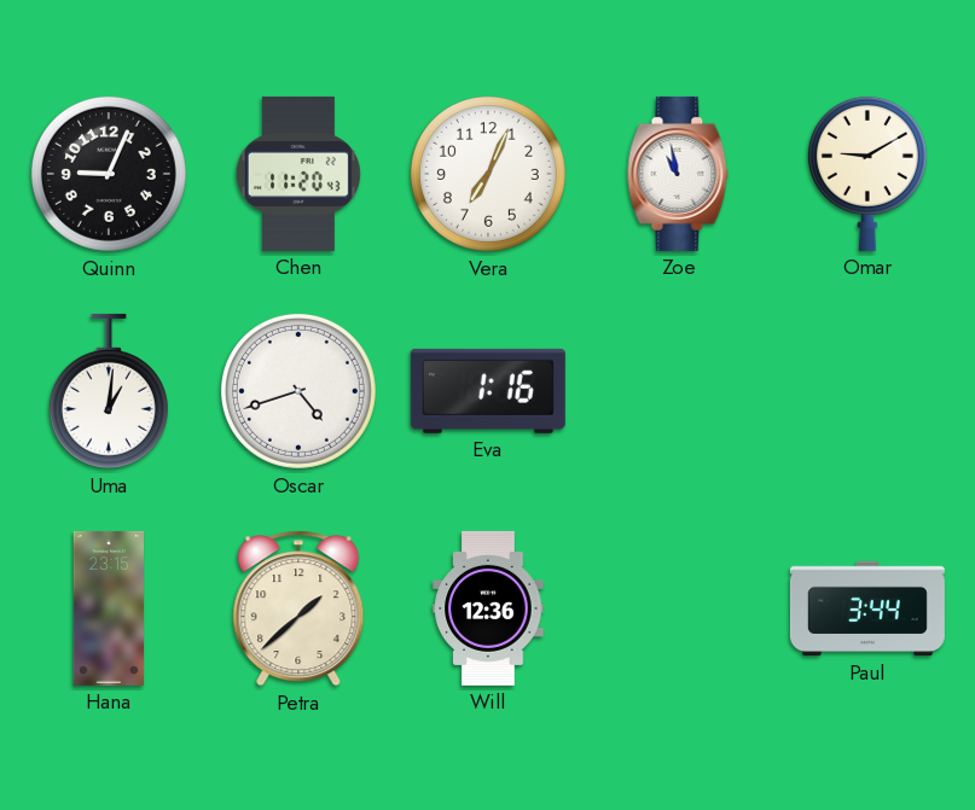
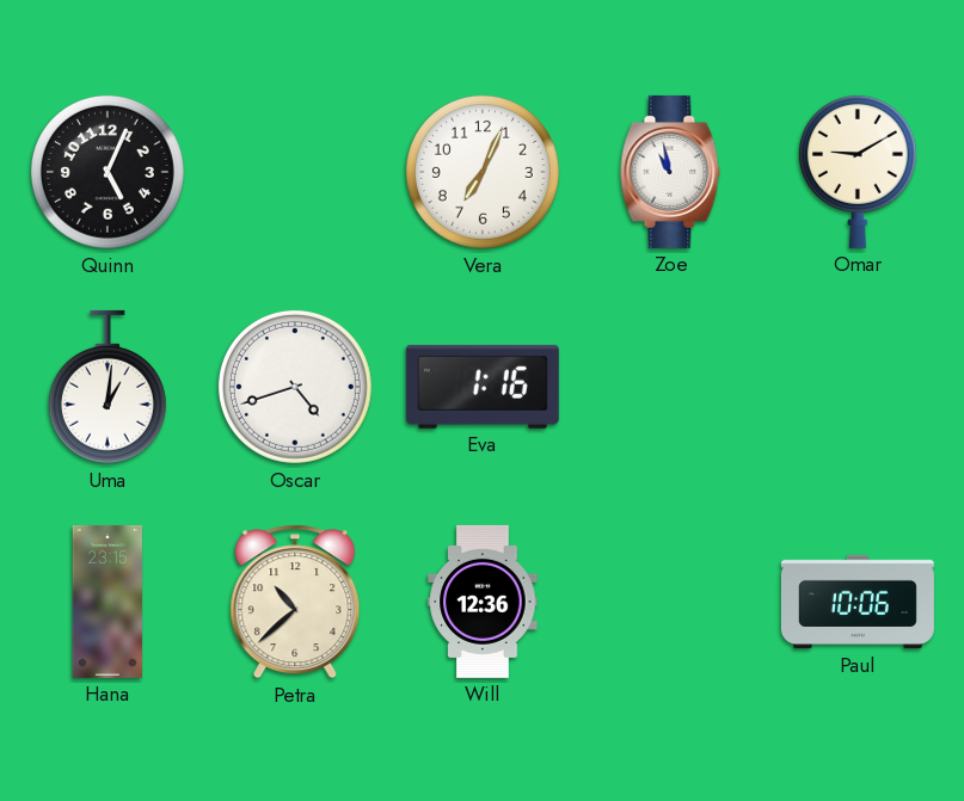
Quinn: 9:04 -> 5:04
Chen: 11:20 -> none
Petra: 1:38 -> 10:38
Paul: 3:44 -> 10:06
